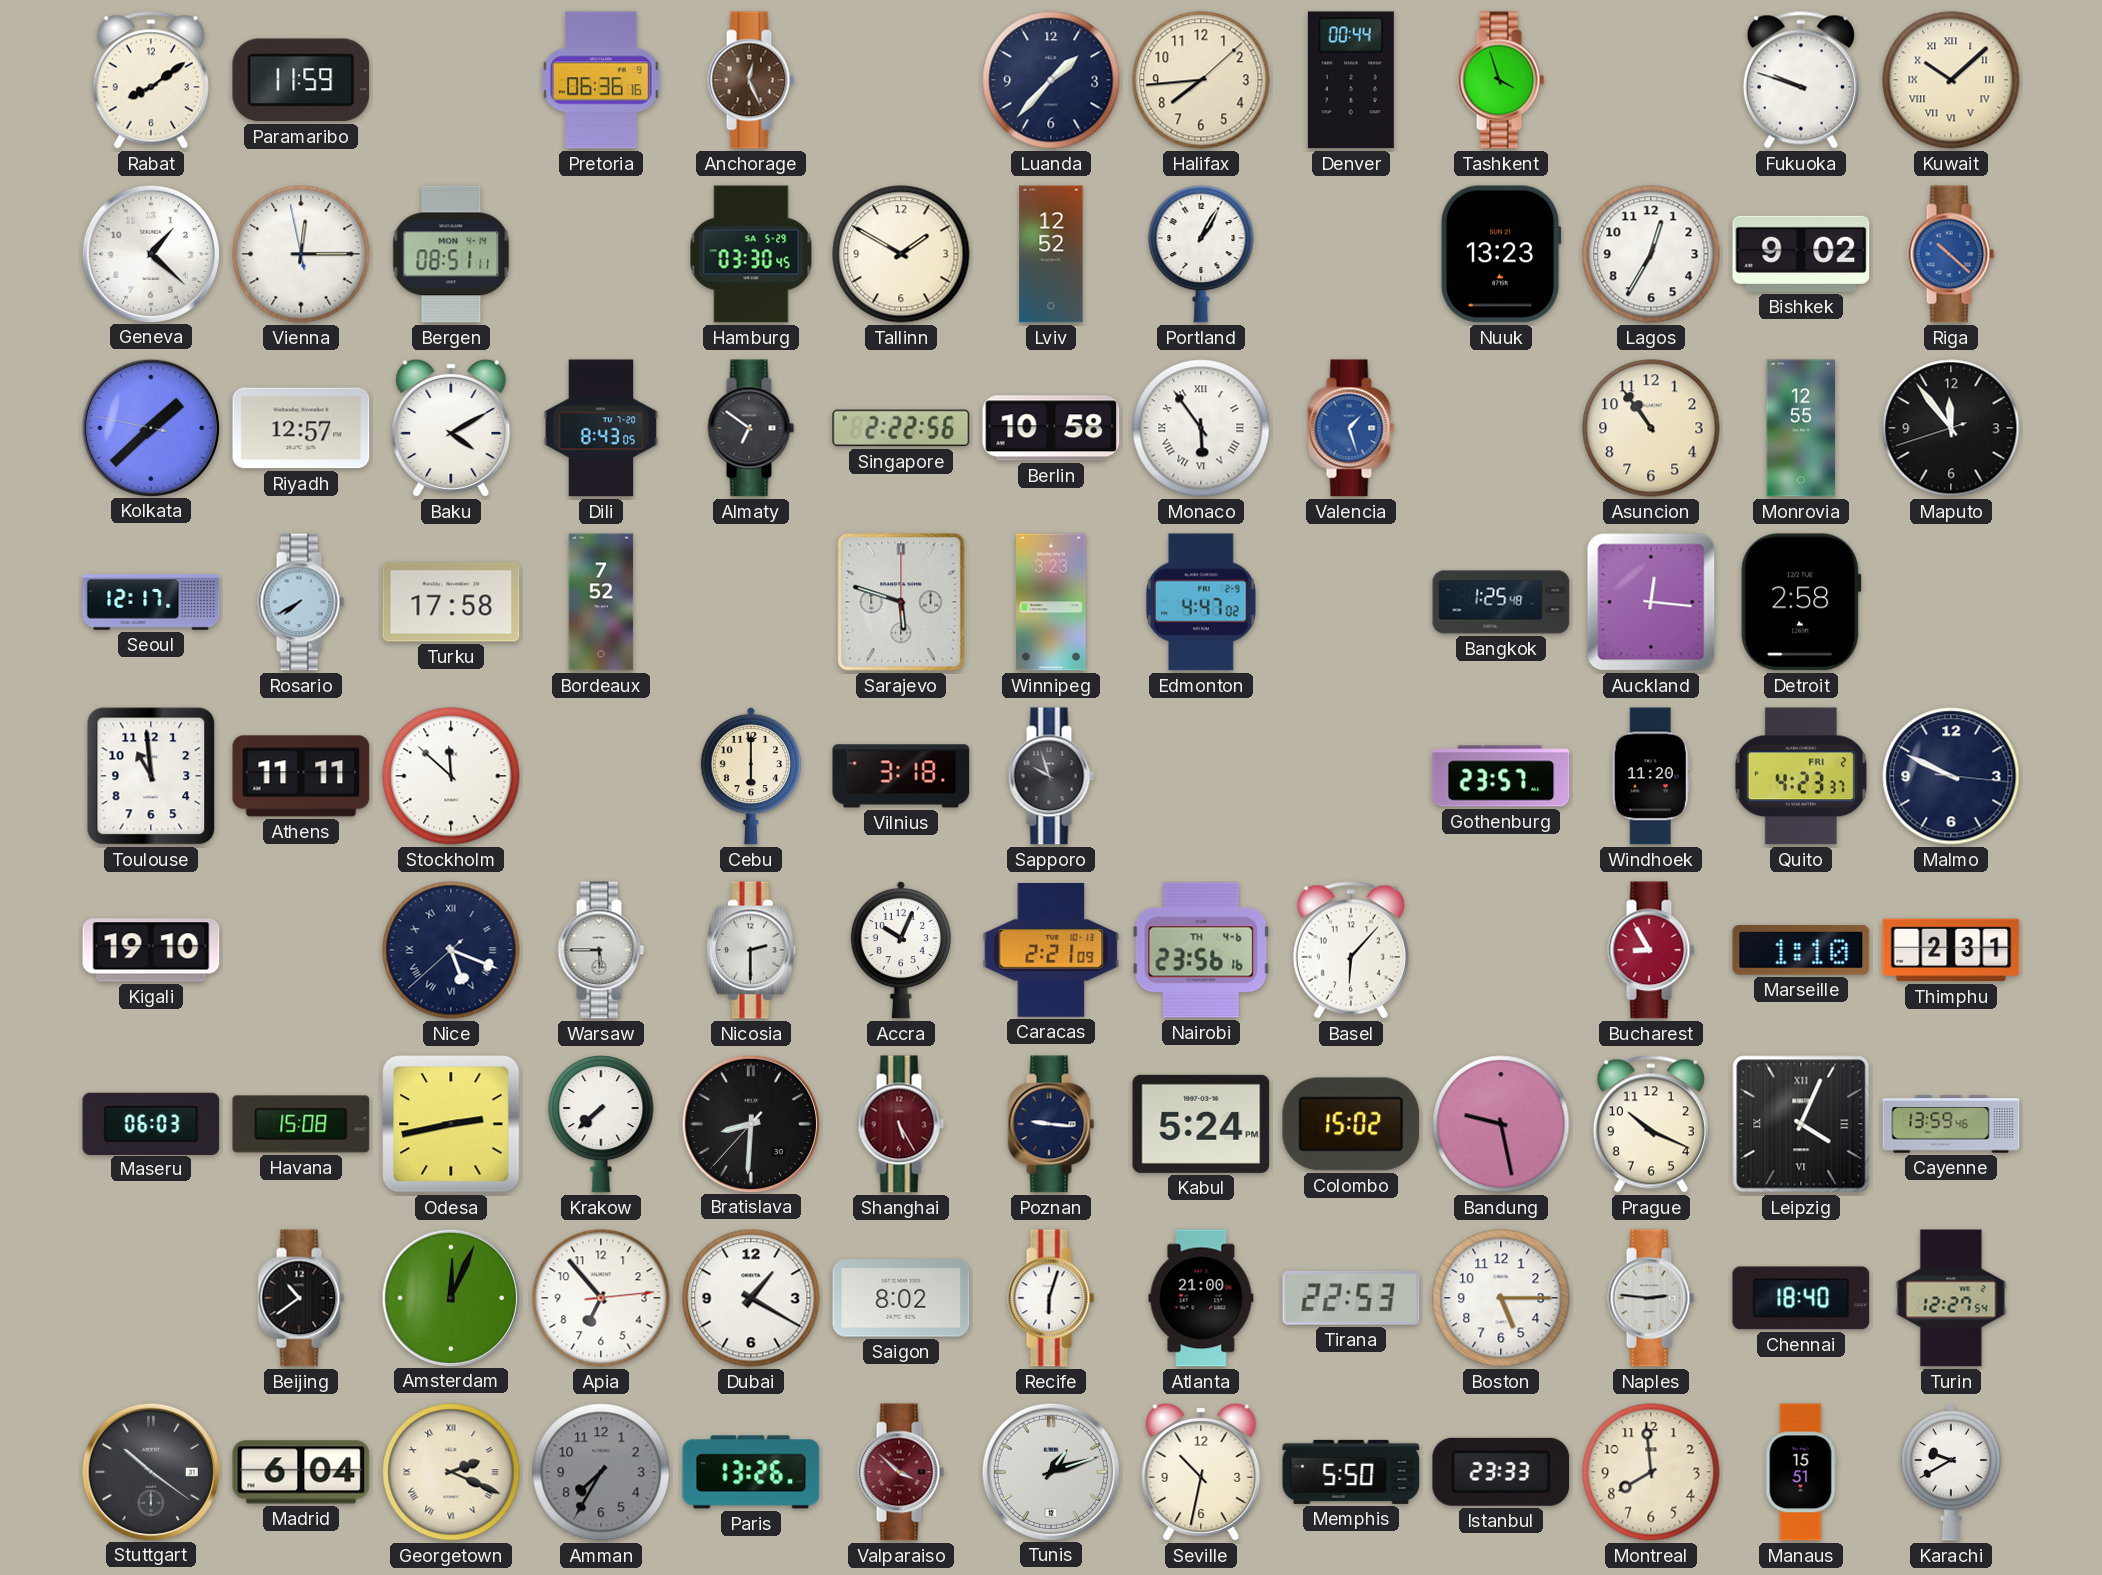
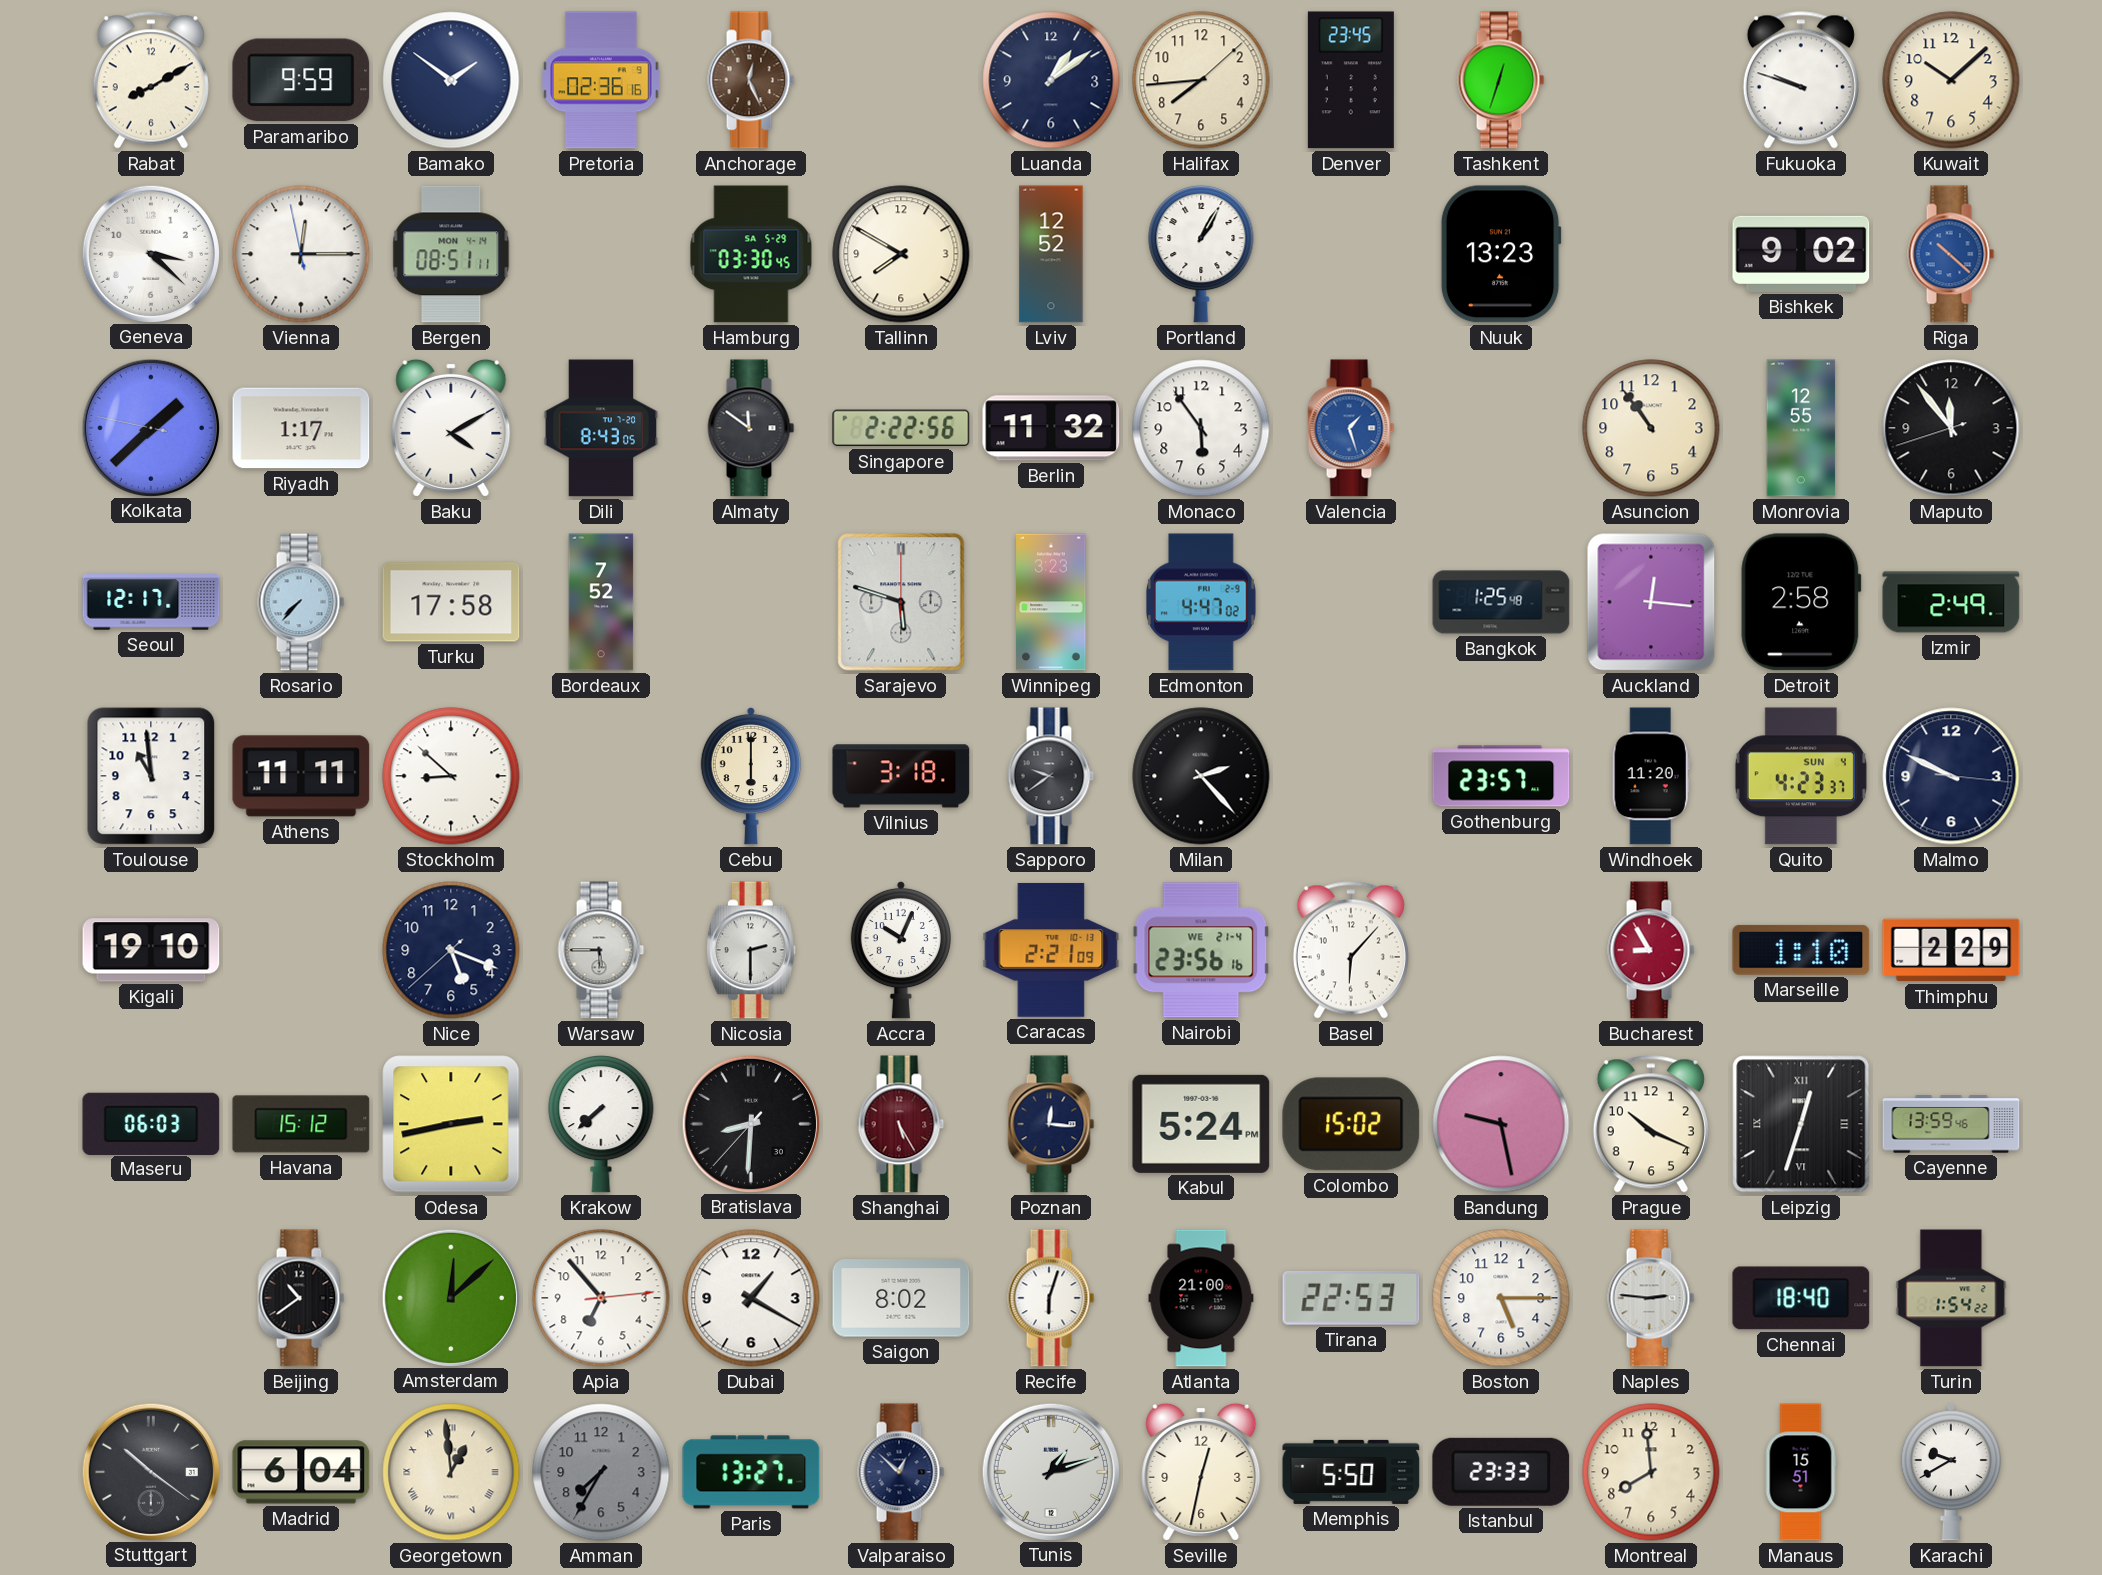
Rabat: 8:09 -> 8:10
Paramaribo: 11:59 -> 9:59
Bamako: none -> 1:51
Pretoria: 06:36 -> 02:36
Luanda: 1:37 -> 1:09
Denver: 00:44 -> 23:45
Tashkent: 3:57 -> 12:33
Kuwait numerals: Roman -> Arabic
Geneva: 1:22 -> 3:22
Tallinn: 1:50 -> 7:50
Lagos: 12:35 -> none
Riyadh: 12:57 -> 1:17
Almaty: 6:51 -> 11:51
Berlin: 10:58 -> 11:32
Monaco numerals: Roman -> Arabic
Rosario: 7:40 -> 7:37
Izmir: none -> 2:49
Stockholm: 11:52 -> 8:52
Sapporo: 9:57 -> 9:39
Milan: none -> 2:23
Quito date: FRI 2 -> SUN 4
Nice numerals: Roman -> Arabic
Nairobi date: TH 4-6 -> WE 21-4
Thimphu: 2:31 -> 2:29
Havana: 15:08 -> 15:12
Poznan: 9:16 -> 12:16
Leipzig: 4:04 -> 12:33
Amsterdam: 12:04 -> 12:08
Turin: 12:27 -> 1:54
Georgetown: 2:19 -> 12:59
Paris: 13:26 -> 13:27
Valparaiso: 3:52 -> 12:52
Valparaiso dial: burgundy -> navy
Seville: 10:32 -> 12:32
